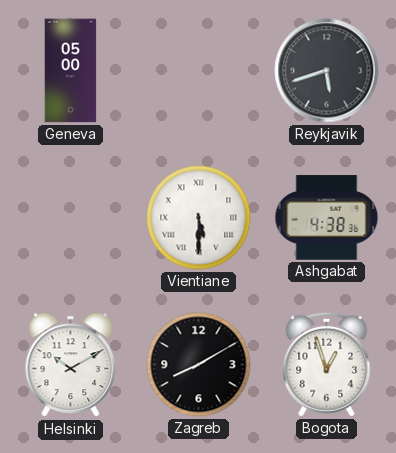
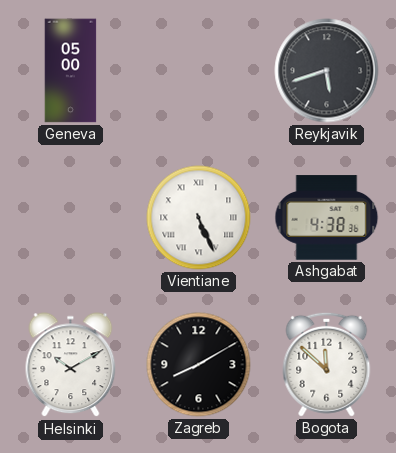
Vientiane: 5:30 -> 5:26
Bogota: 12:57 -> 11:52
